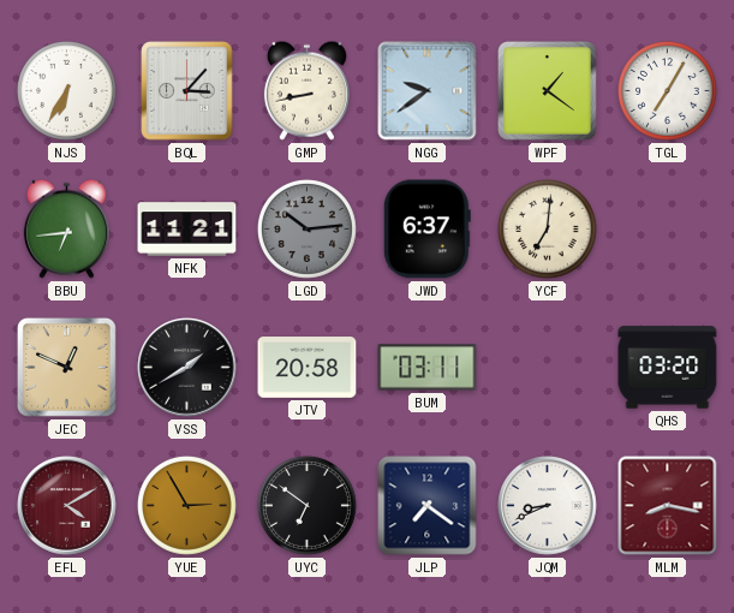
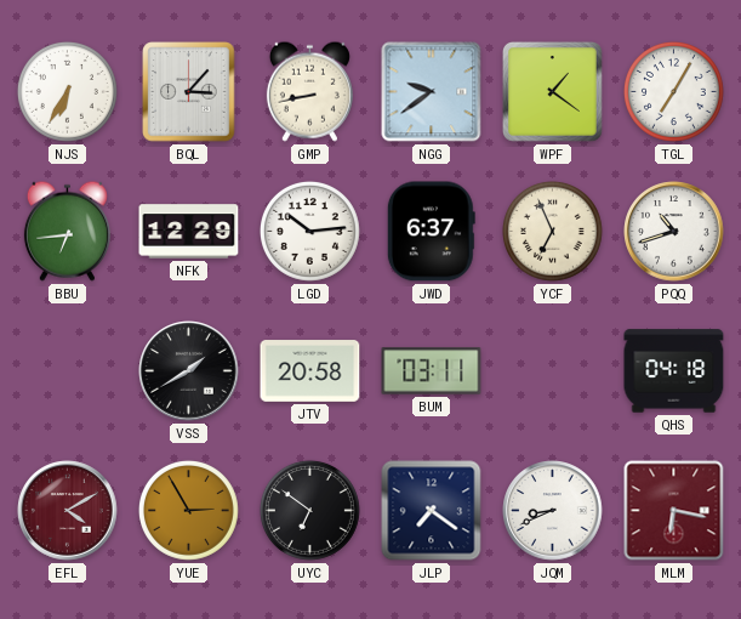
NFK: 11:21 -> 12:29
LGD dial: grey -> white
YCF: 7:01 -> 6:56
PQQ: none -> 10:42
JEC: 12:49 -> none
QHS: 03:20 -> 04:18
MLM: 8:17 -> 6:17
